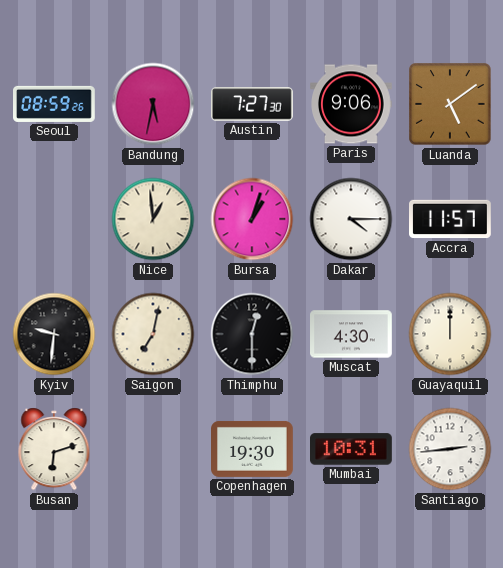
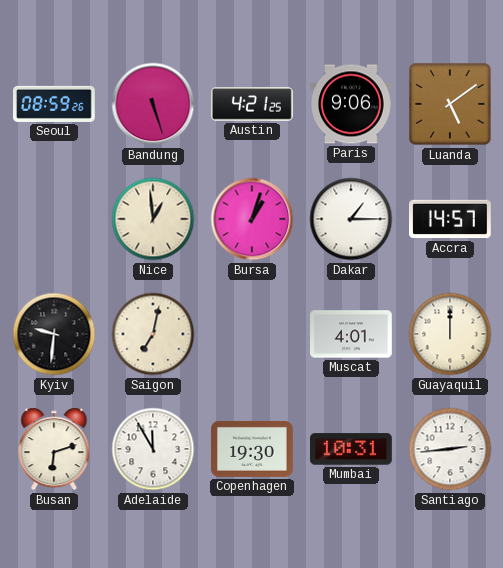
Bandung: 5:32 -> 5:27
Austin: 7:27 -> 4:21
Dakar: 4:15 -> 1:15
Accra: 11:57 -> 14:57
Thimphu: 12:30 -> none
Muscat: 4:30 -> 4:01
Adelaide: none -> 11:55
